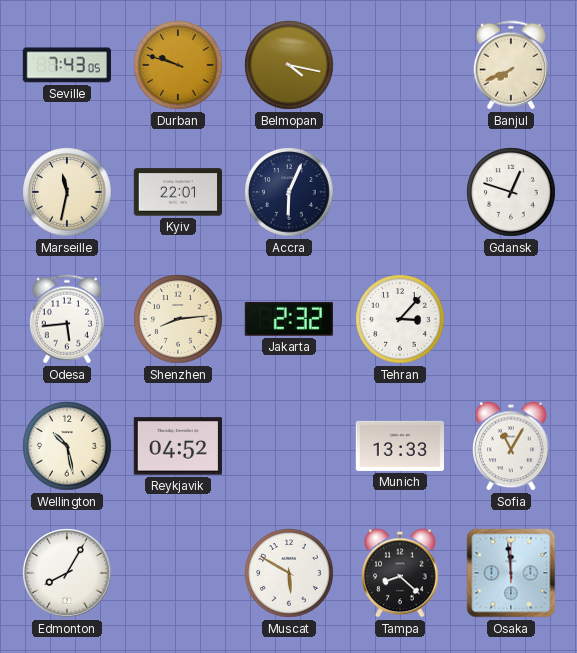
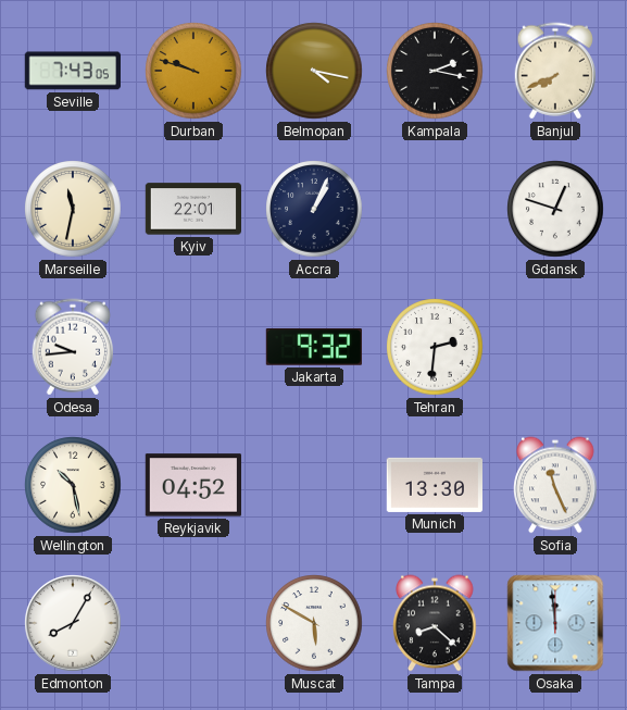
Kampala: none -> 2:17
Accra: 6:04 -> 1:04
Odesa: 5:44 -> 9:44
Shenzhen: 8:14 -> none
Jakarta: 2:32 -> 9:32
Tehran: 3:07 -> 2:31
Munich: 13:33 -> 13:30
Sofia: 11:05 -> 11:26
